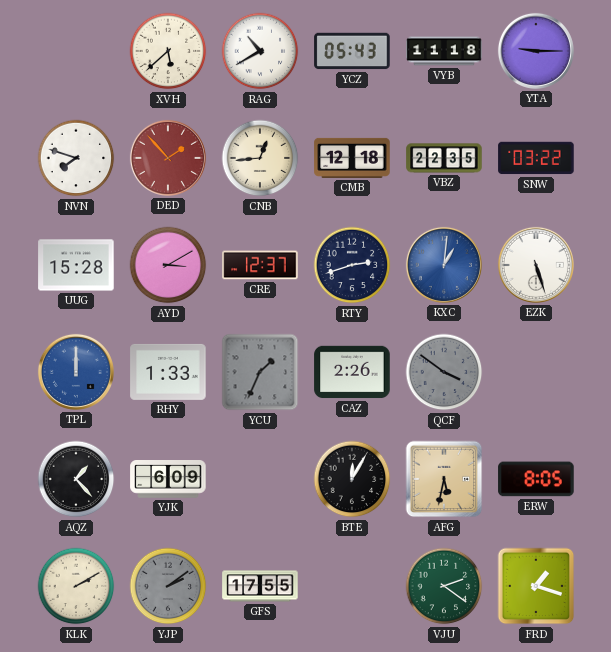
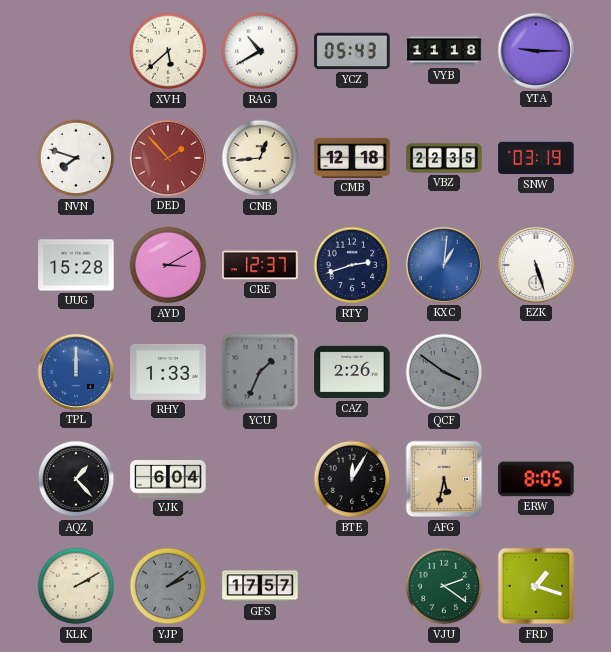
SNW: 03:22 -> 03:19
YJK: 6:09 -> 6:04
GFS: 17:55 -> 17:57
